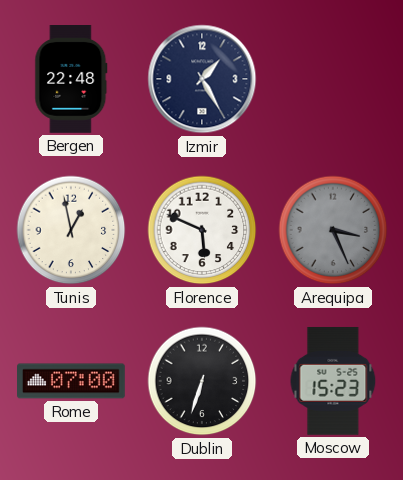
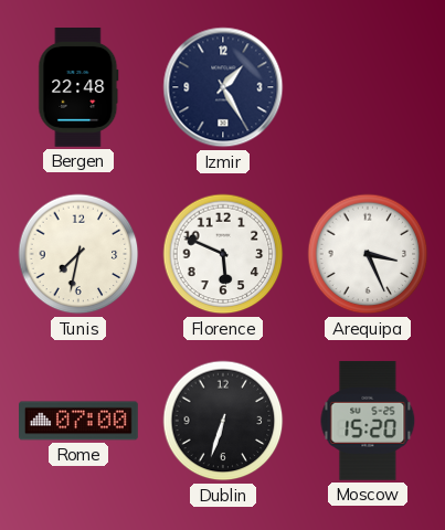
Tunis: 12:58 -> 7:32
Arequipa dial: grey -> white
Moscow: 15:23 -> 15:20
